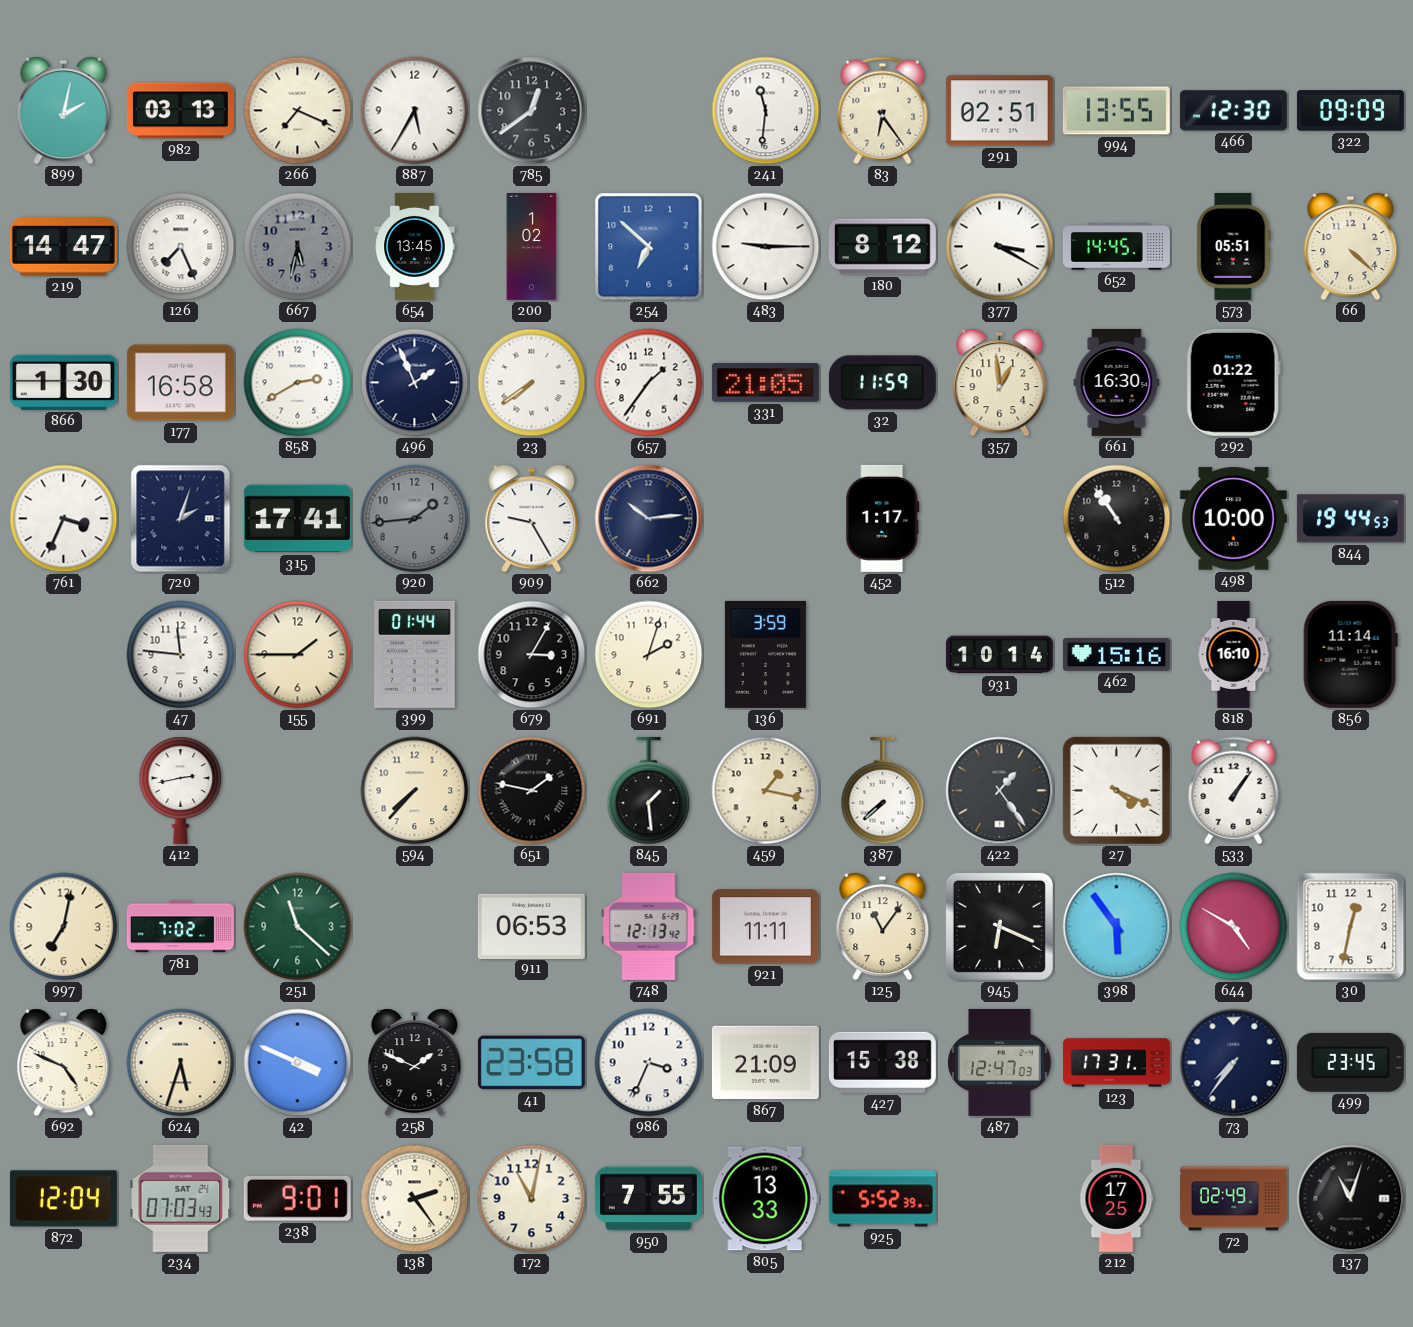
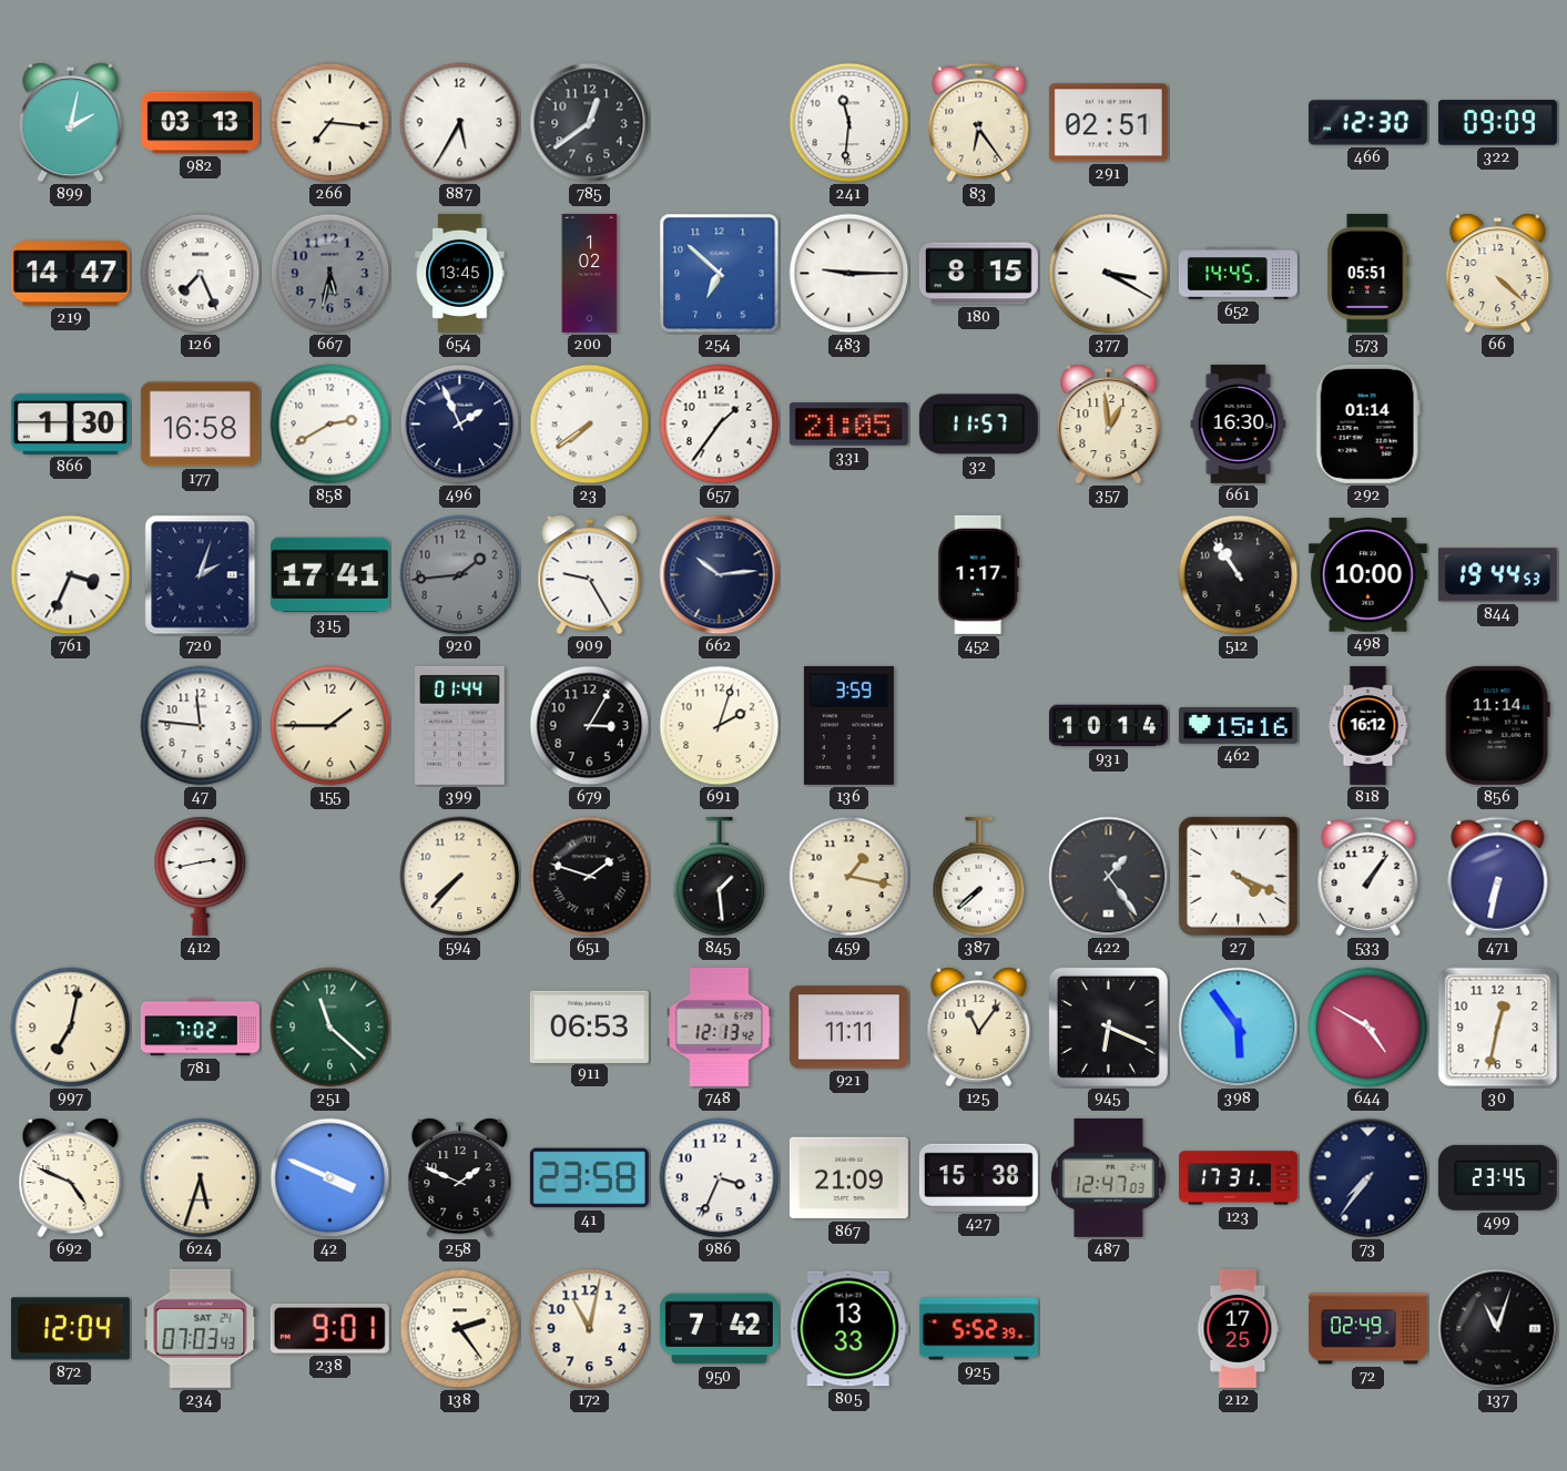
266: 7:19 -> 7:16
994: 13:55 -> none
180: 8:12 -> 8:15
32: 11:59 -> 11:57
292: 01:22 -> 01:14
818: 16:10 -> 16:12
651: 1:47 -> 1:48
471: none -> 6:32
950: 7:55 -> 7:42
